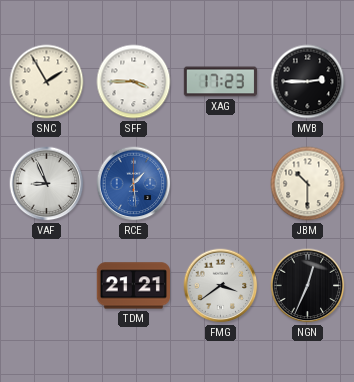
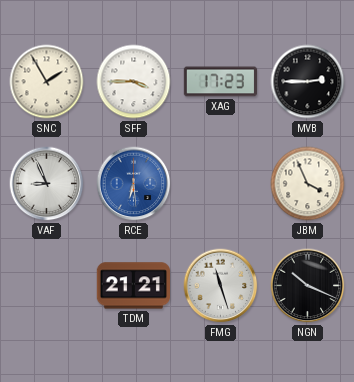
RCE: 1:29 -> 6:29
JBM: 10:30 -> 3:56
FMG: 3:39 -> 11:27
NGN: 12:34 -> 10:19
